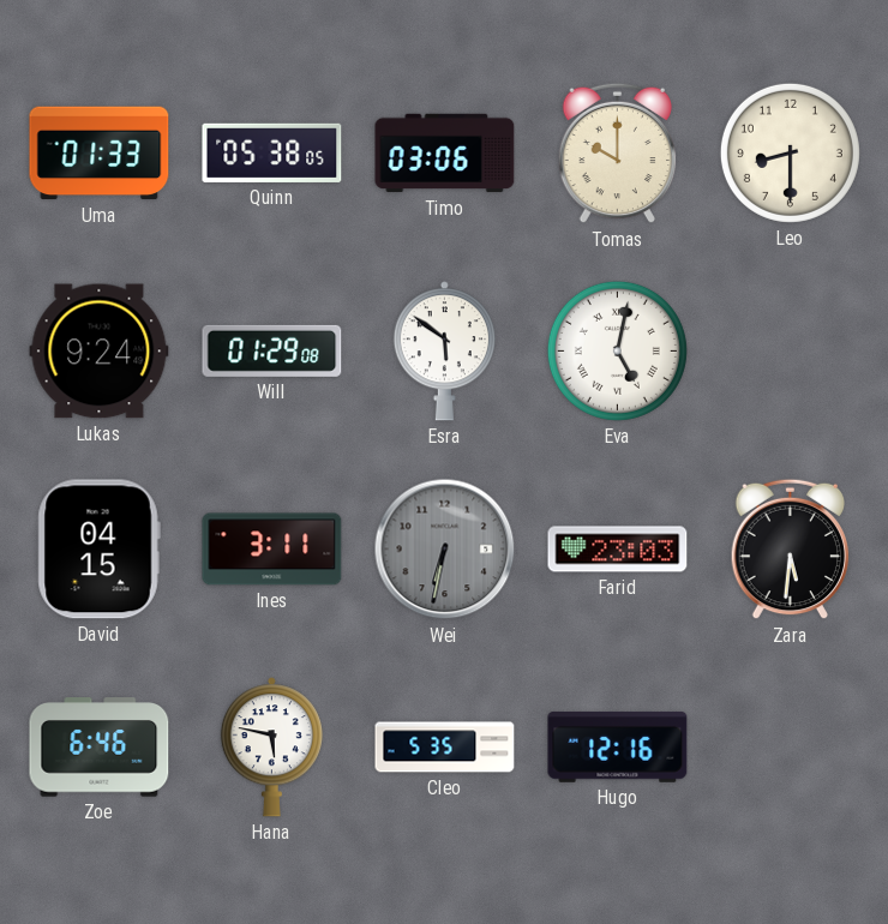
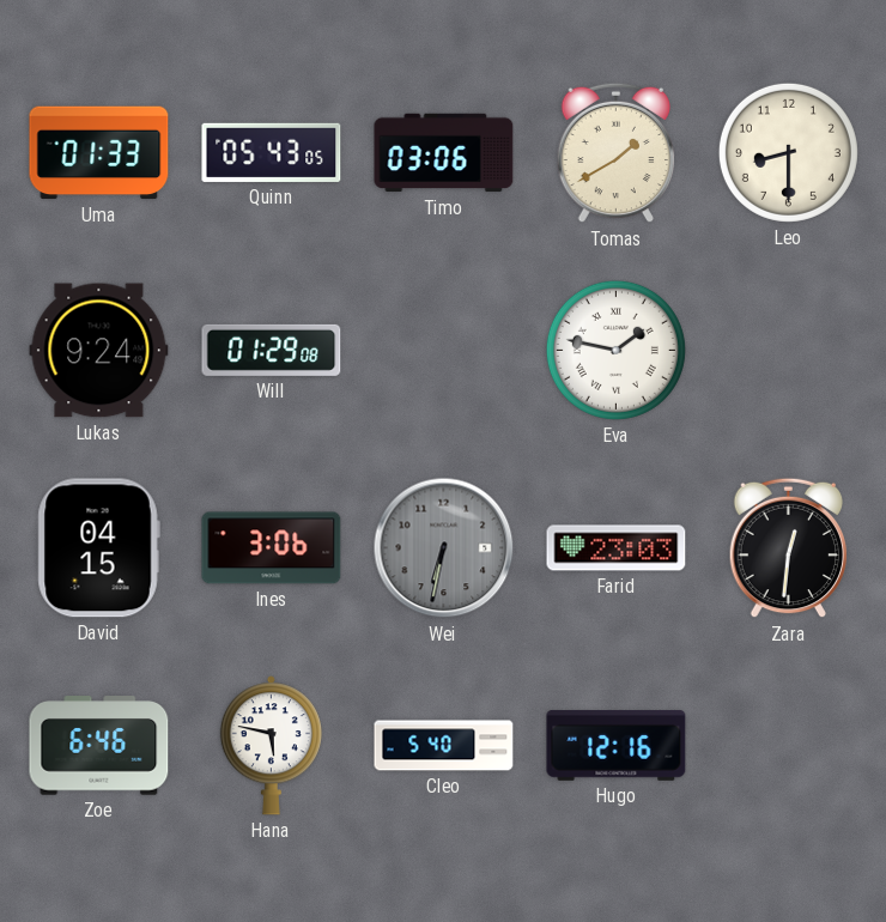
Quinn: 05:38 -> 05:43
Tomas: 10:00 -> 1:40
Esra: 5:51 -> none
Eva: 5:02 -> 1:47
Ines: 3:11 -> 3:06
Zara: 5:31 -> 12:31
Cleo: 5:35 -> 5:40
